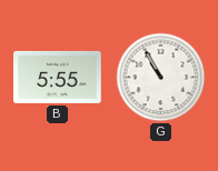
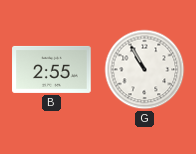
B: 5:55 -> 2:55
